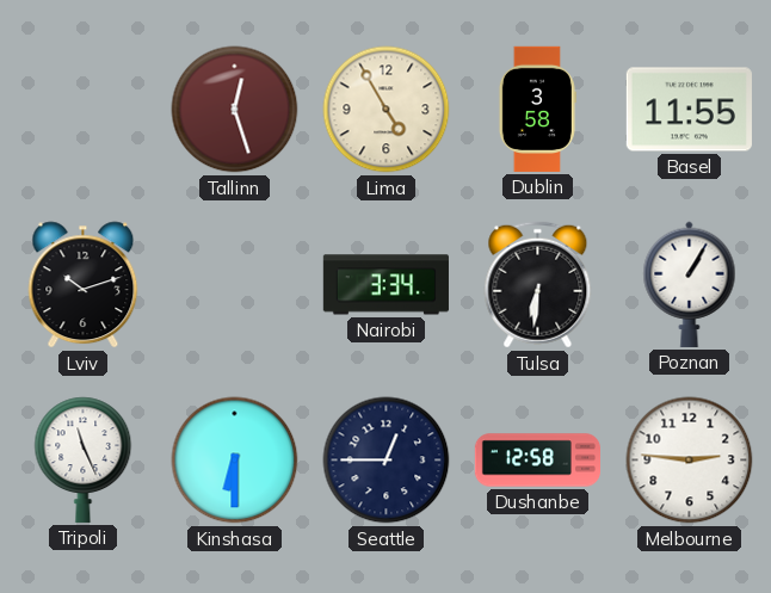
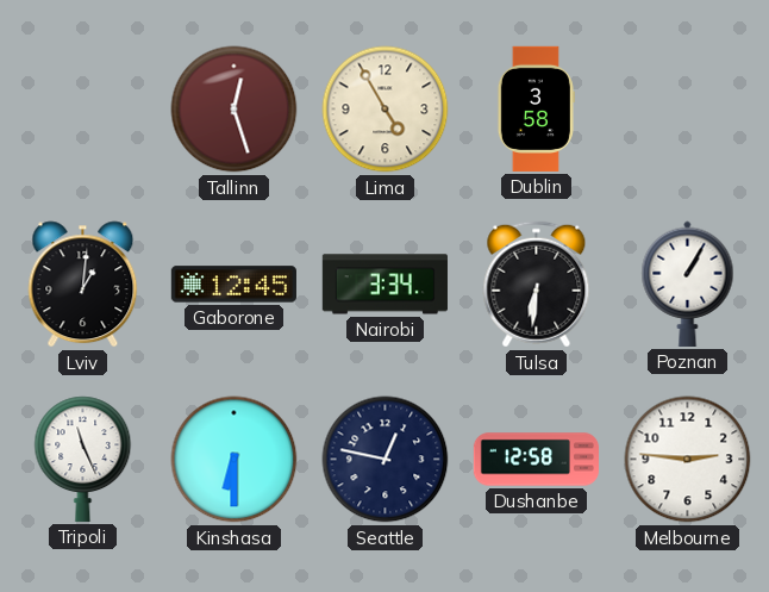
Basel: 11:55 -> none
Lviv: 10:12 -> 1:01
Gaborone: none -> 12:45
Seattle: 12:45 -> 12:47
